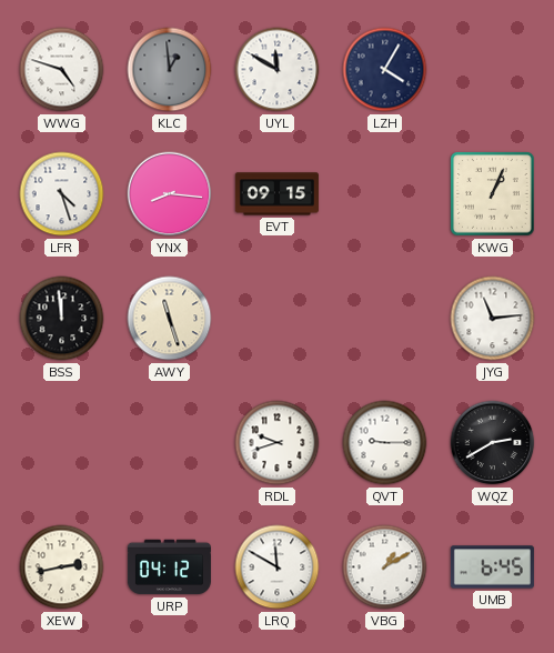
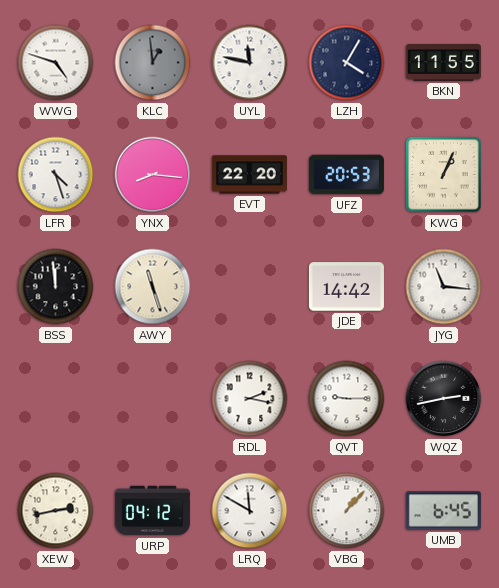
UYL: 11:50 -> 11:47
BKN: none -> 11:55
EVT: 09:15 -> 22:20
UFZ: none -> 20:53
JDE: none -> 14:42
JYG: 11:14 -> 11:16
RDL: 9:42 -> 2:17
WQZ: 2:40 -> 2:43
VBG: 1:10 -> 1:07
